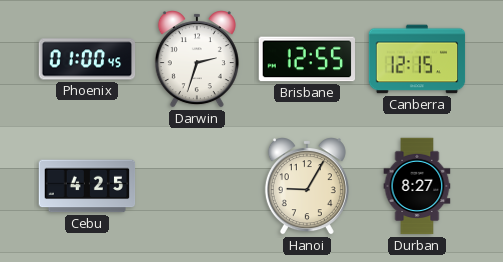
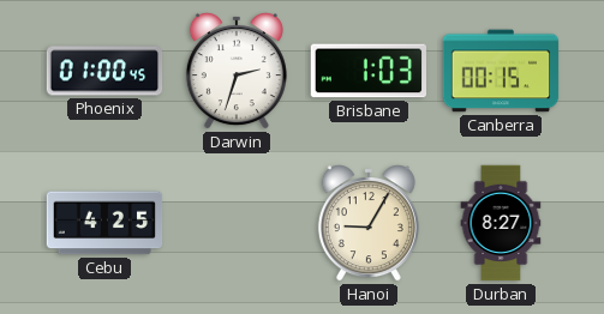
Brisbane: 12:55 -> 1:03
Canberra: 12:15 -> 00:15
